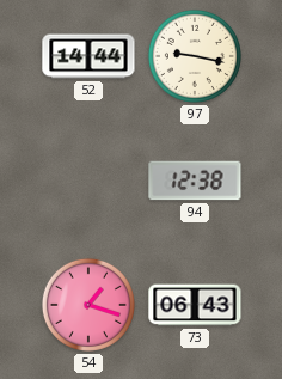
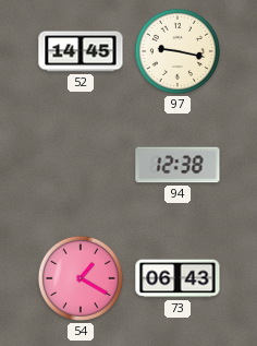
52: 14:44 -> 14:45
54: 1:18 -> 1:20
